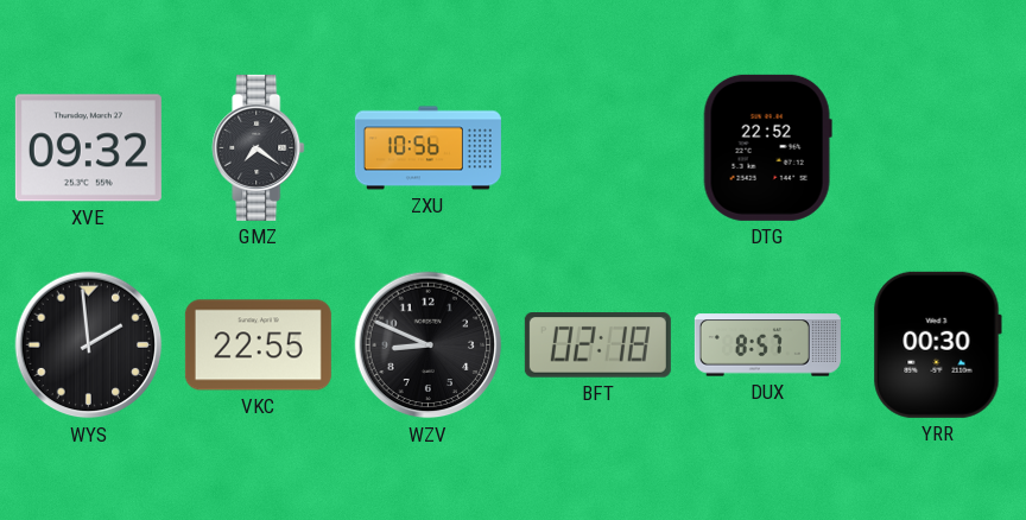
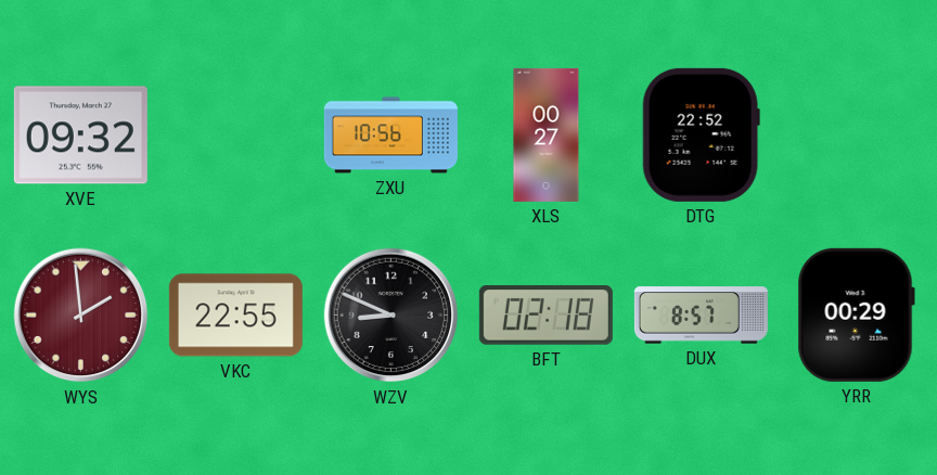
GMZ: 7:21 -> none
XLS: none -> 00:27
WYS dial: black -> burgundy
YRR: 00:30 -> 00:29
